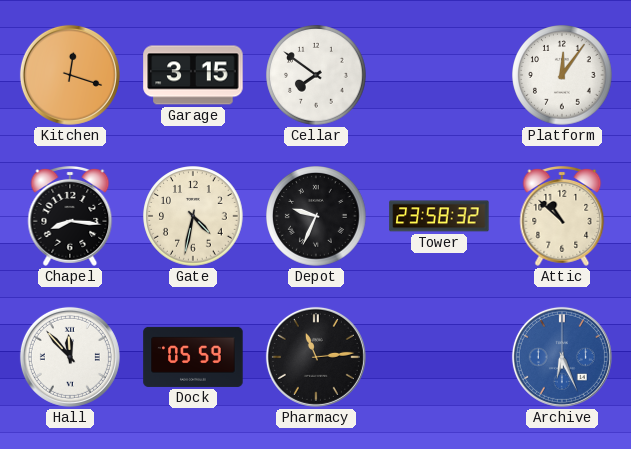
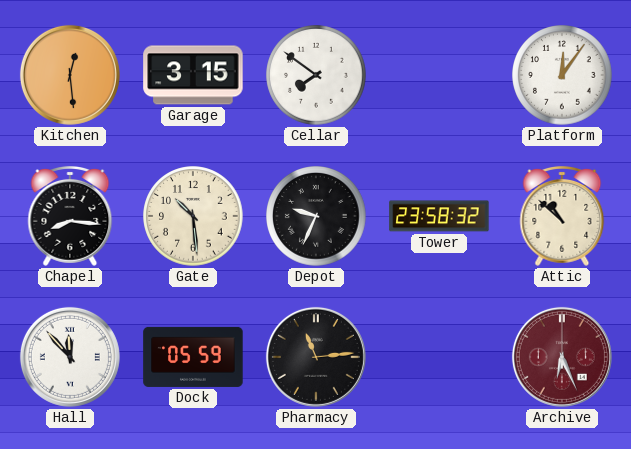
Kitchen: 12:18 -> 12:29
Gate: 4:32 -> 10:29
Archive dial: blue -> burgundy
